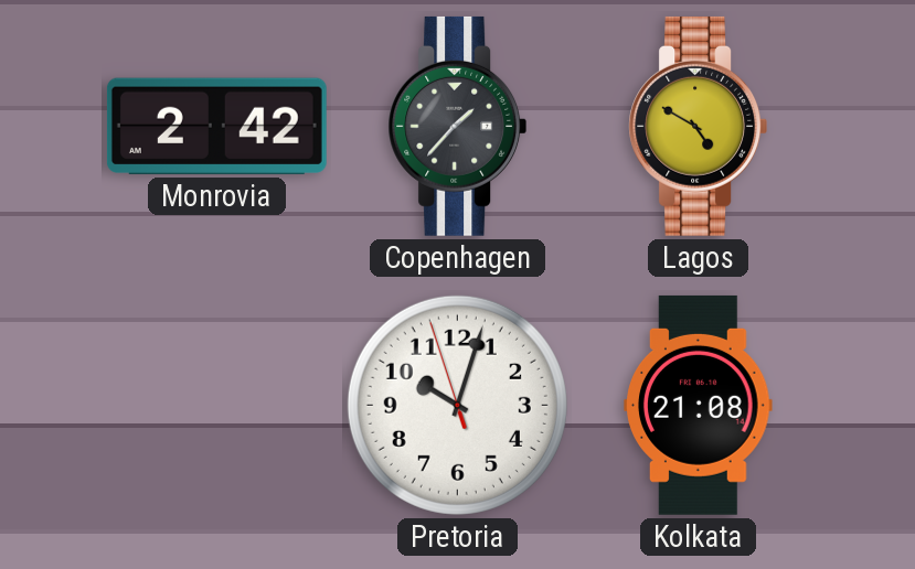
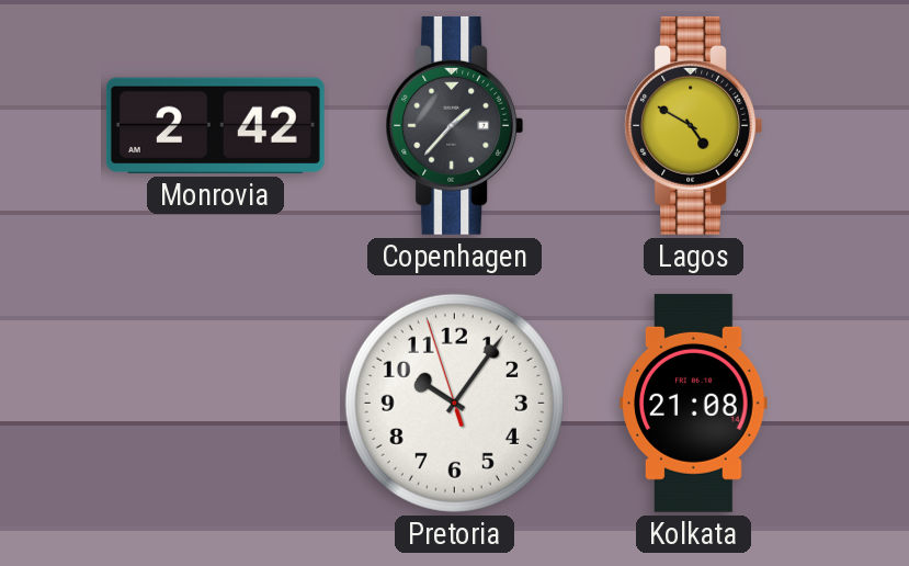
Pretoria: 10:02 -> 10:05
